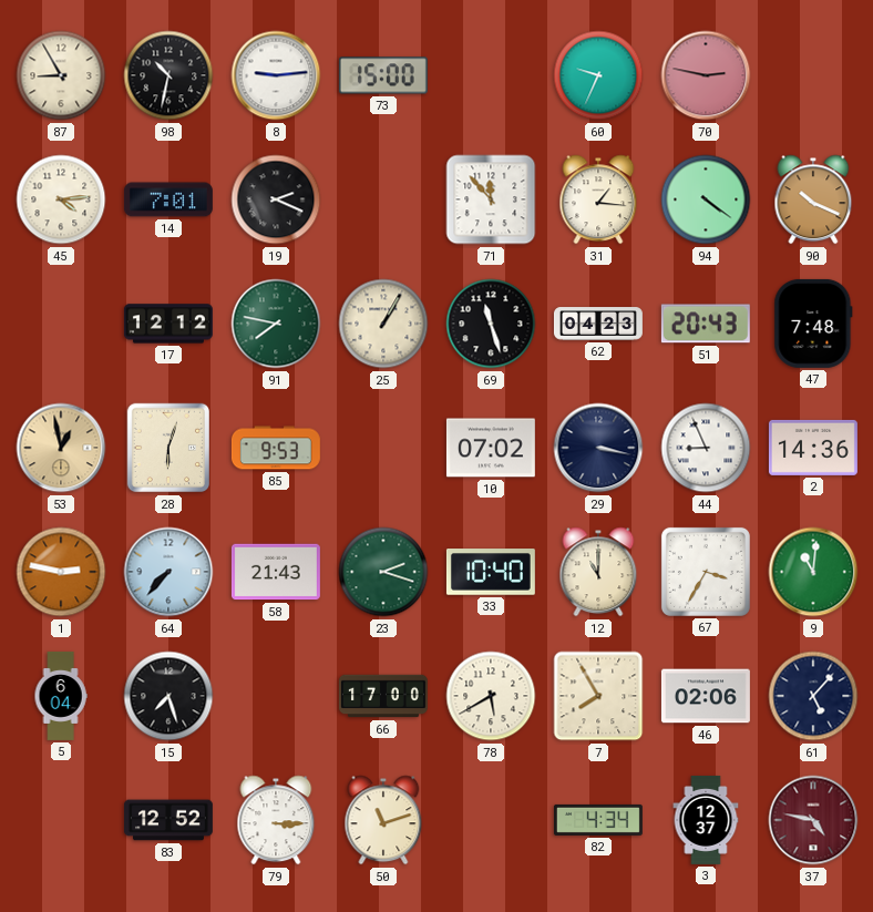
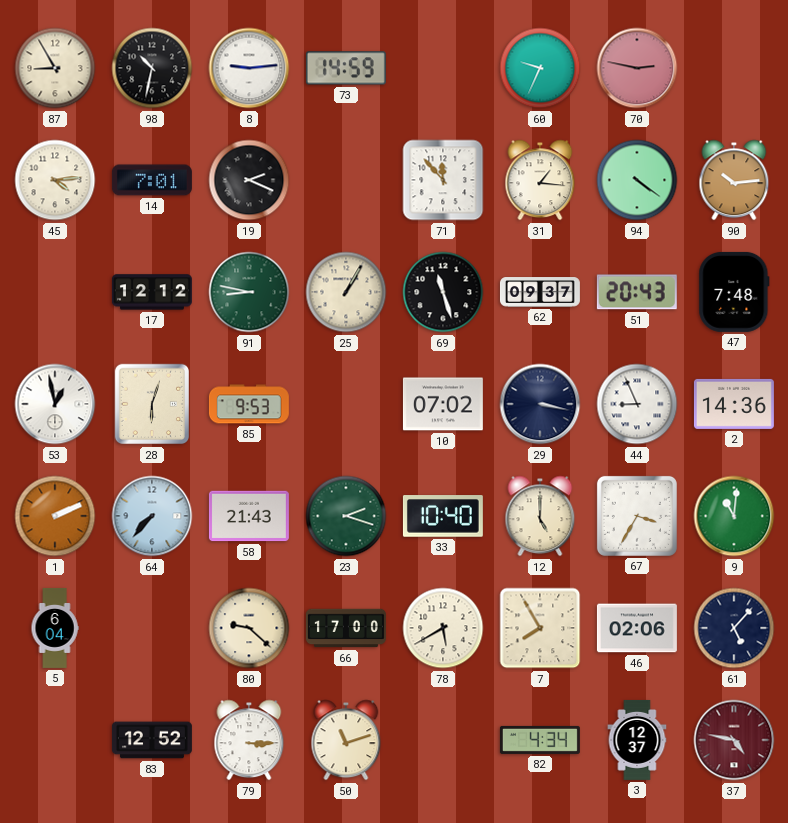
73: 15:00 -> 14:59
90: 10:19 -> 10:14
91: 7:47 -> 8:47
62: 04:23 -> 09:37
53 dial: champagne -> white
1: 2:47 -> 2:11
12: 11:00 -> 5:00
15: 7:27 -> none
80: none -> 9:22
